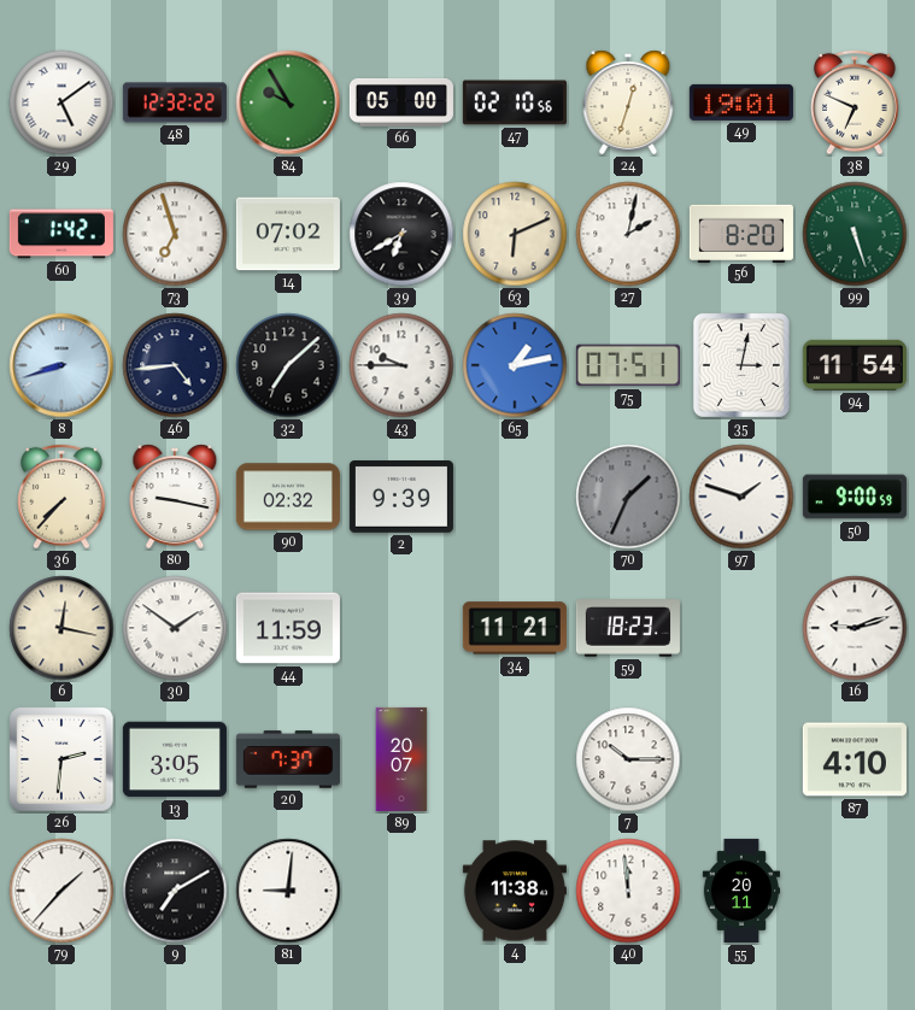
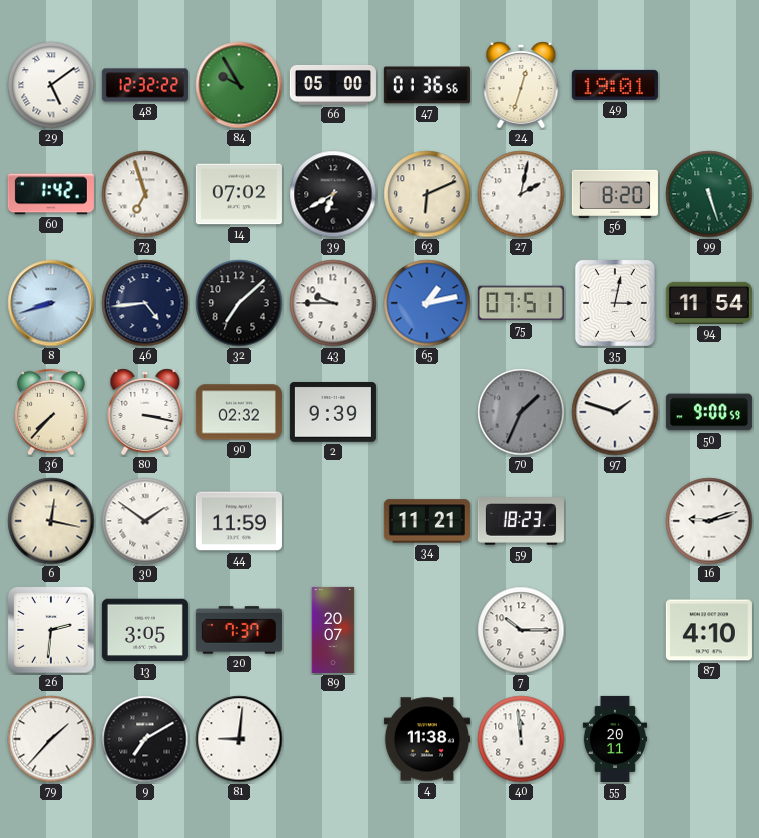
47: 02:10 -> 01:36
38: 6:49 -> none
80: 9:17 -> 3:17
